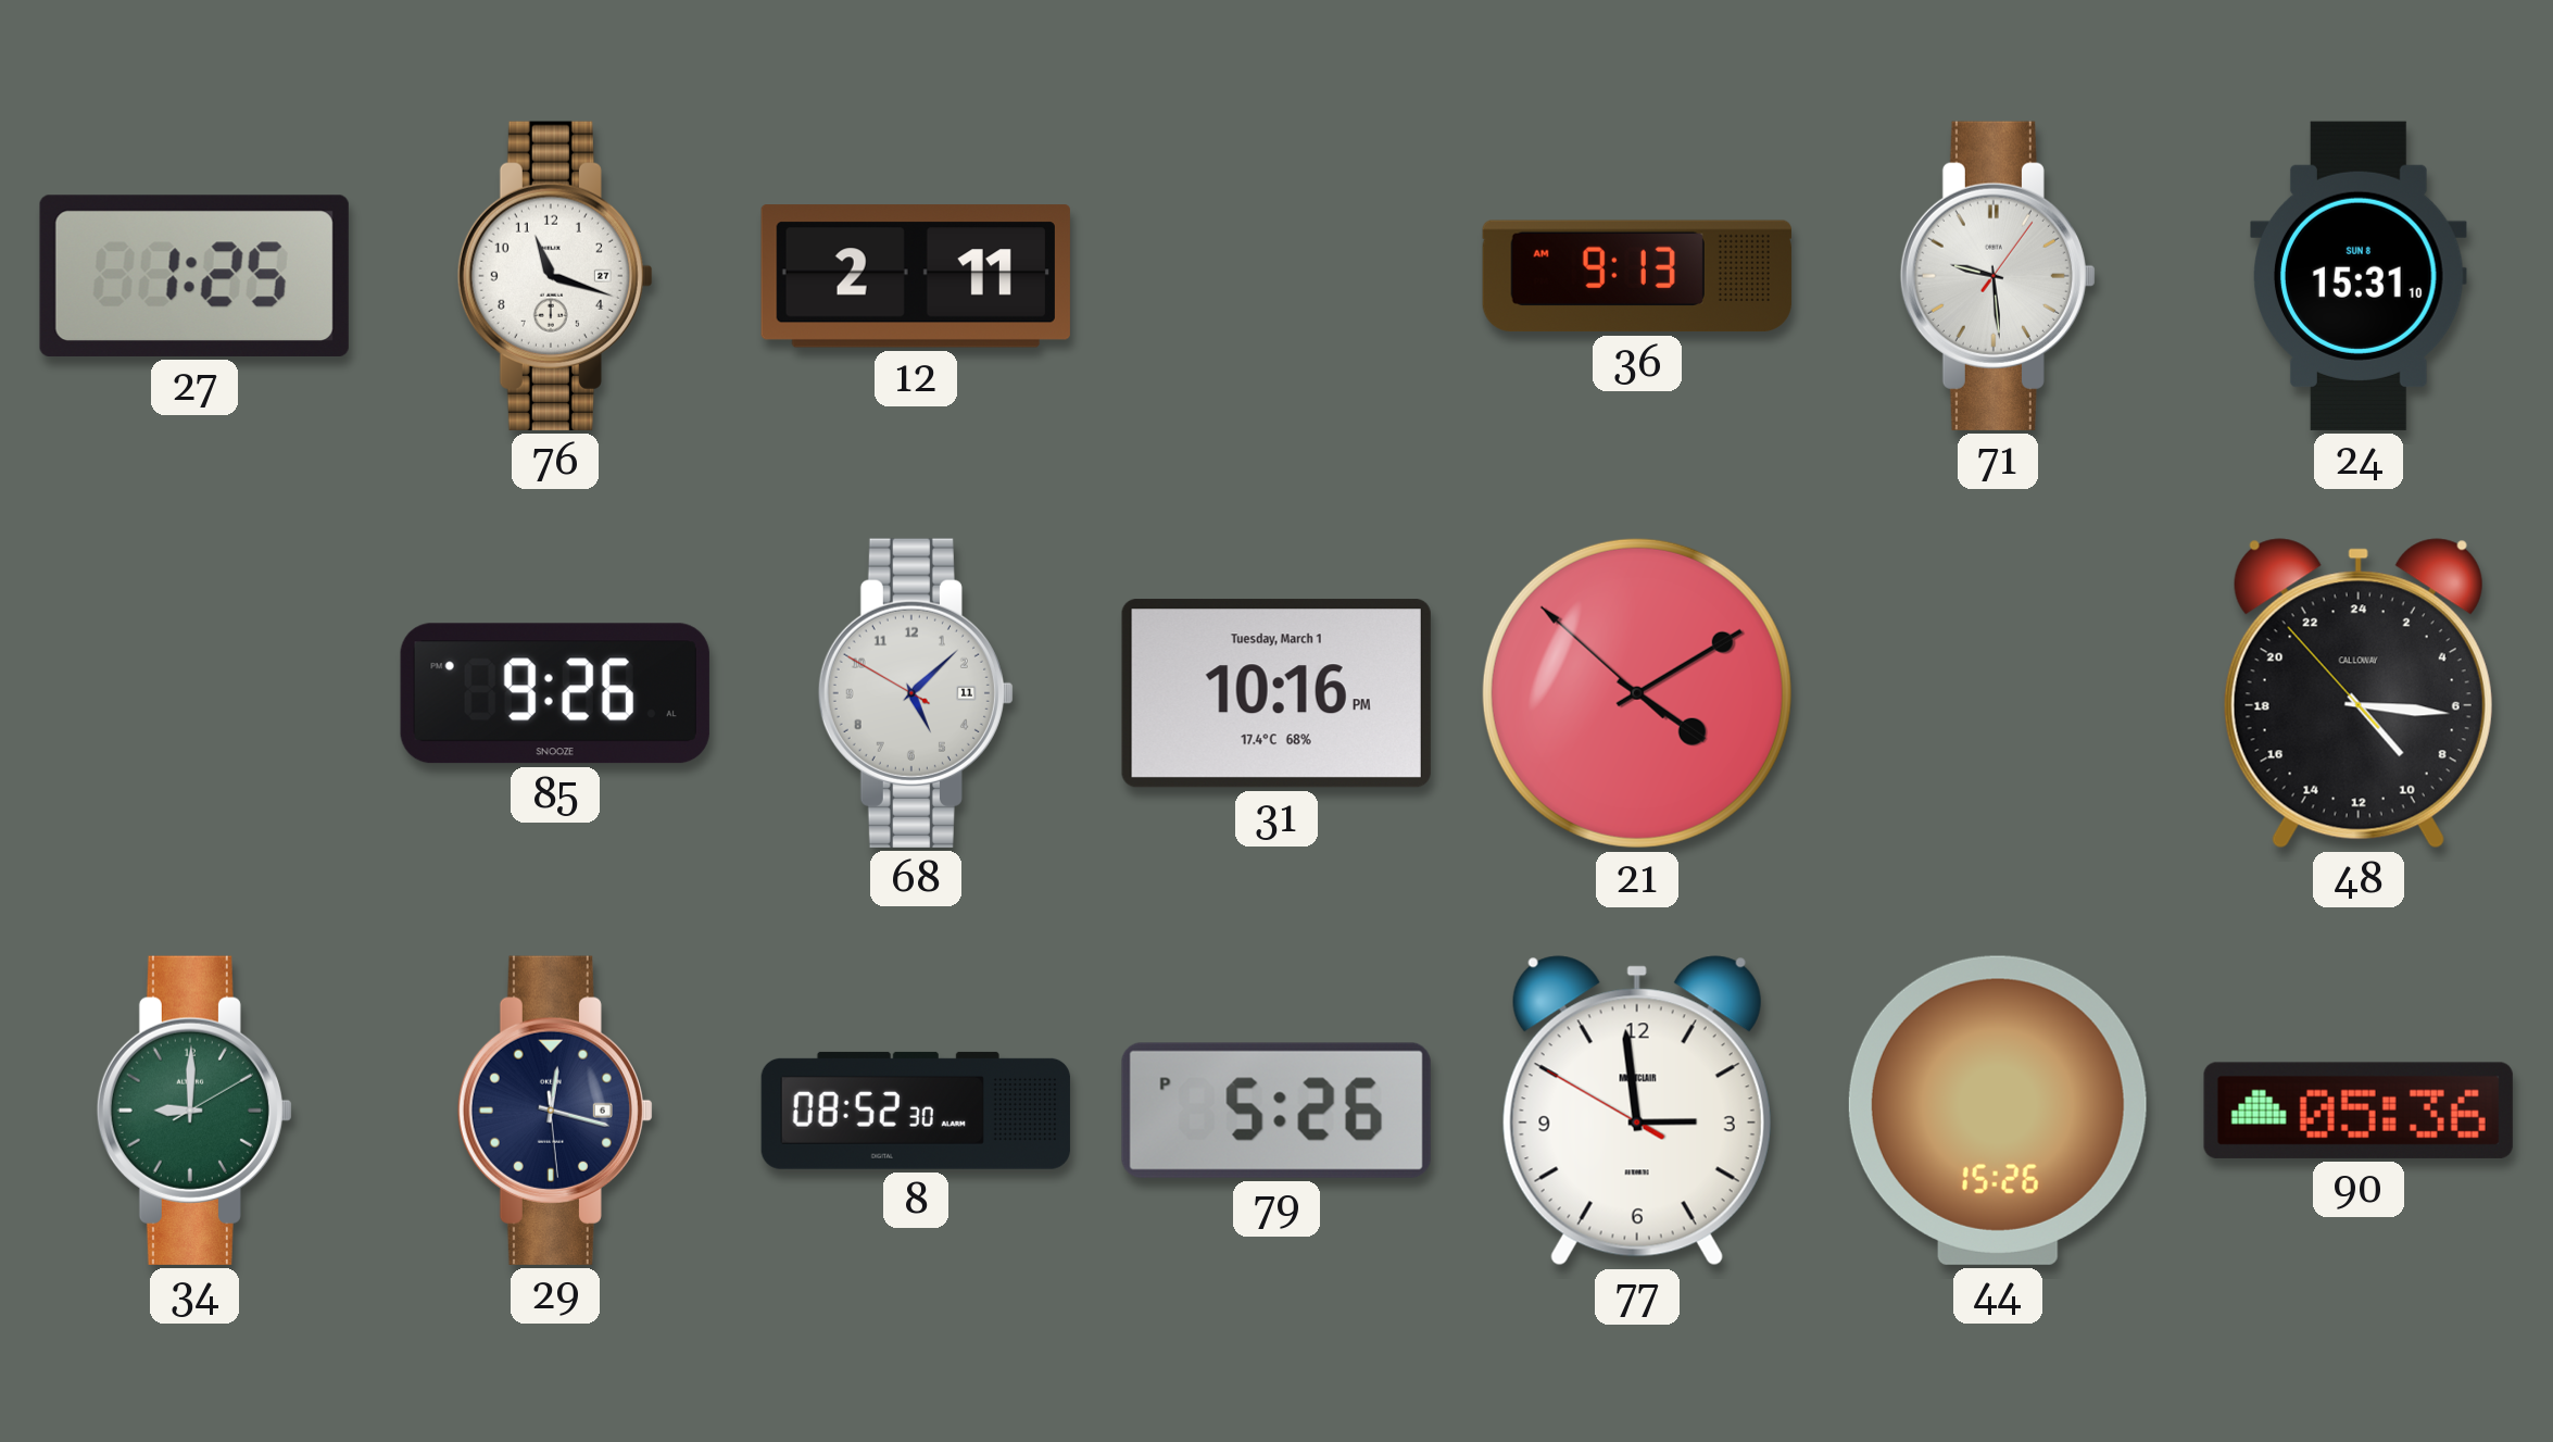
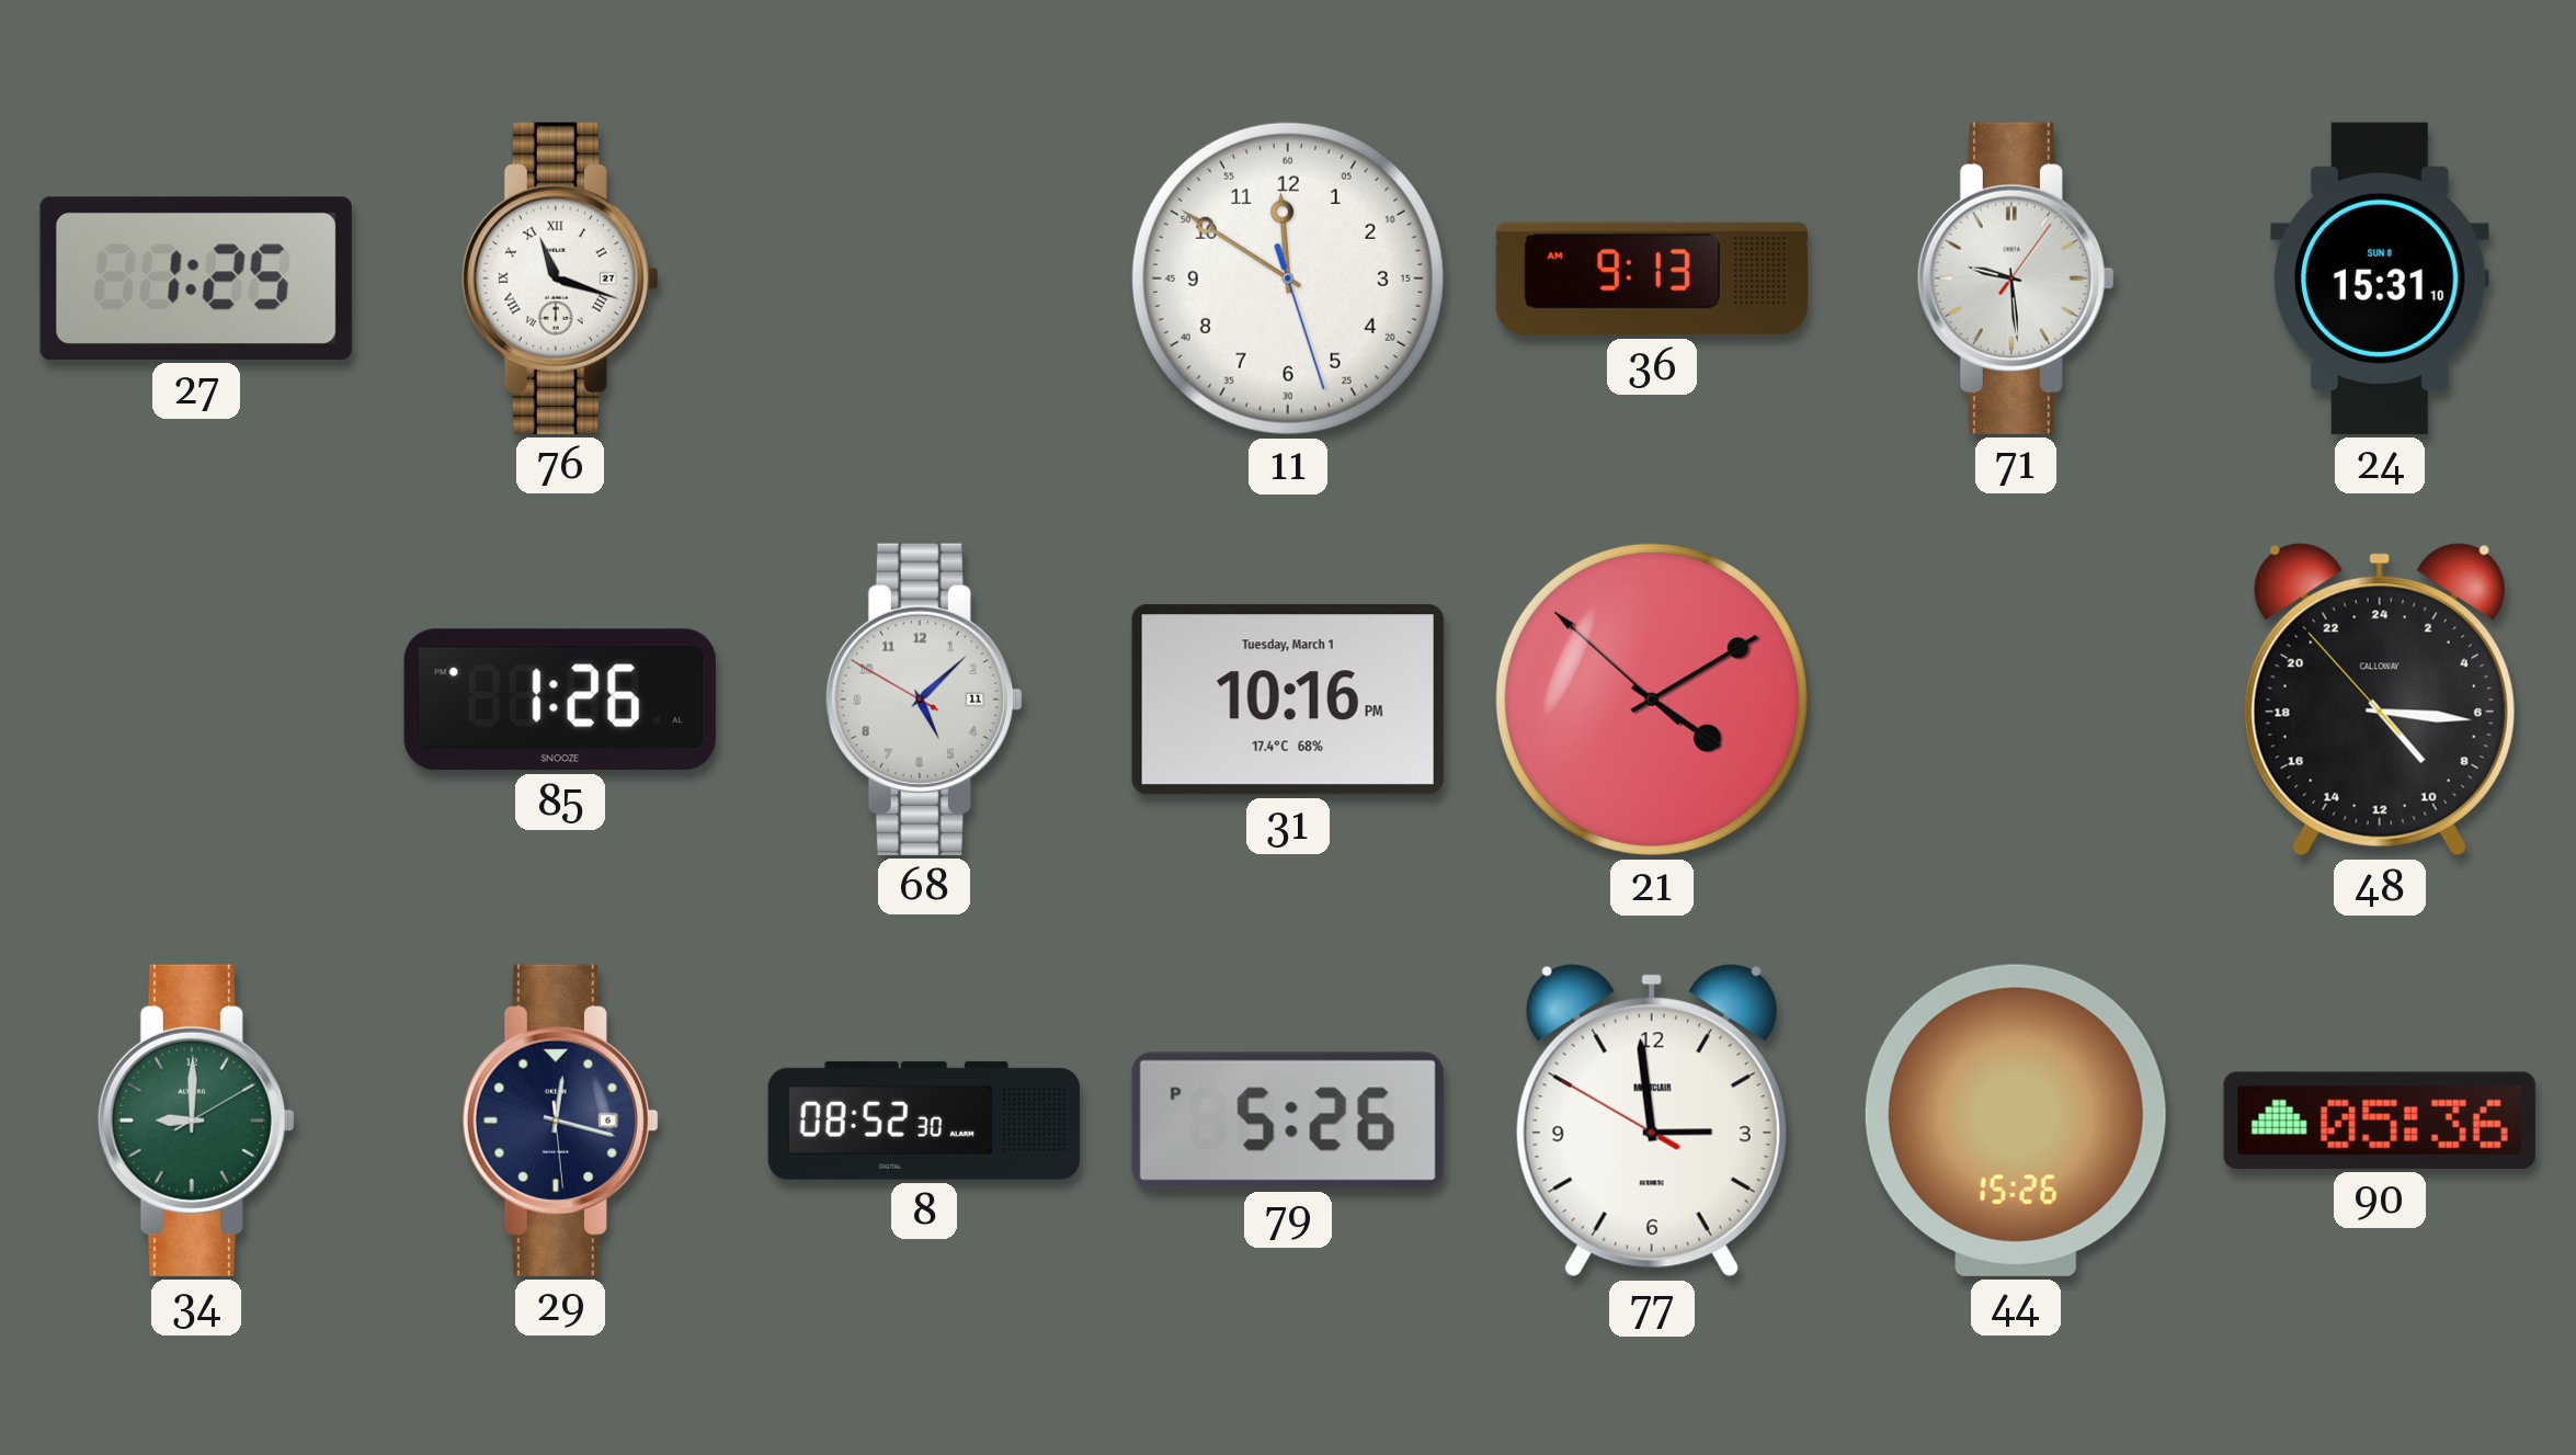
76 numerals: Arabic -> Roman
12: 2:11 -> none
11: none -> 11:50
85: 9:26 -> 1:26
